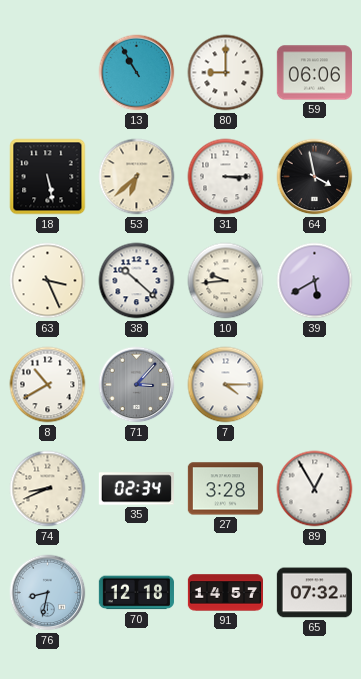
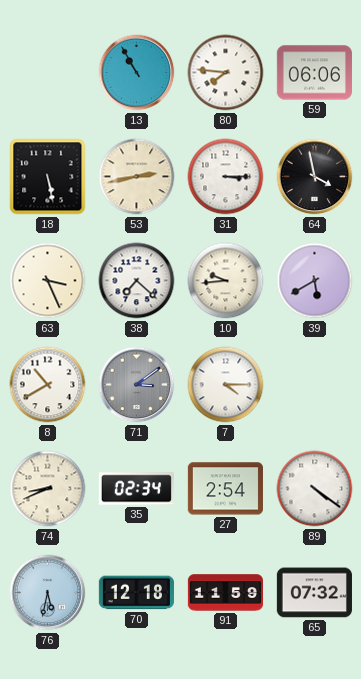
80: 9:00 -> 7:46
53: 6:38 -> 2:43
38: 10:22 -> 7:22
71: 3:07 -> 3:09
27: 3:28 -> 2:54
89: 12:55 -> 4:21
76: 8:32 -> 5:32
91: 14:57 -> 11:59
